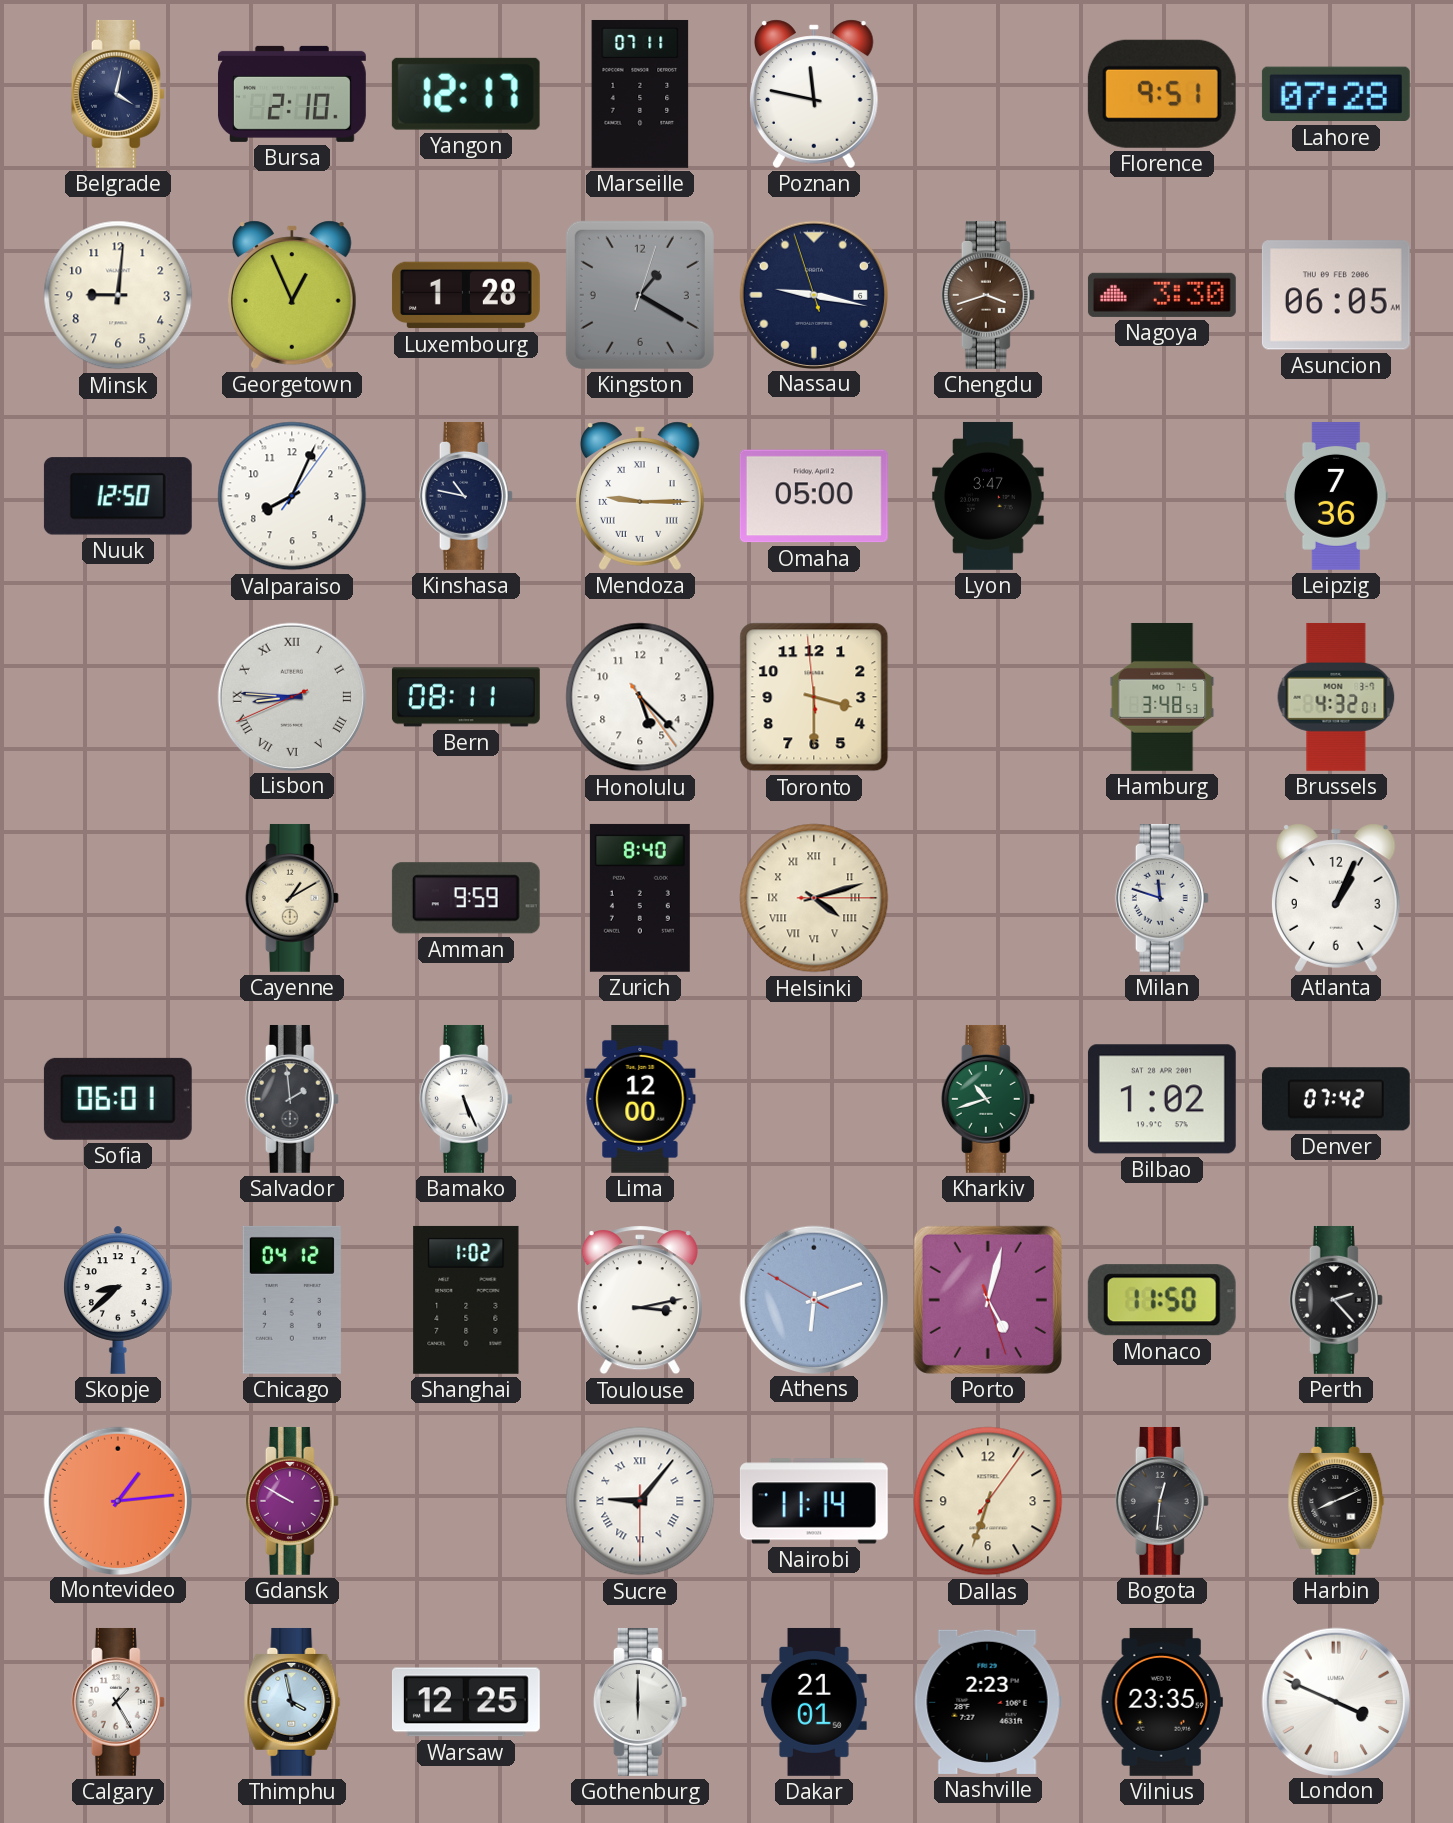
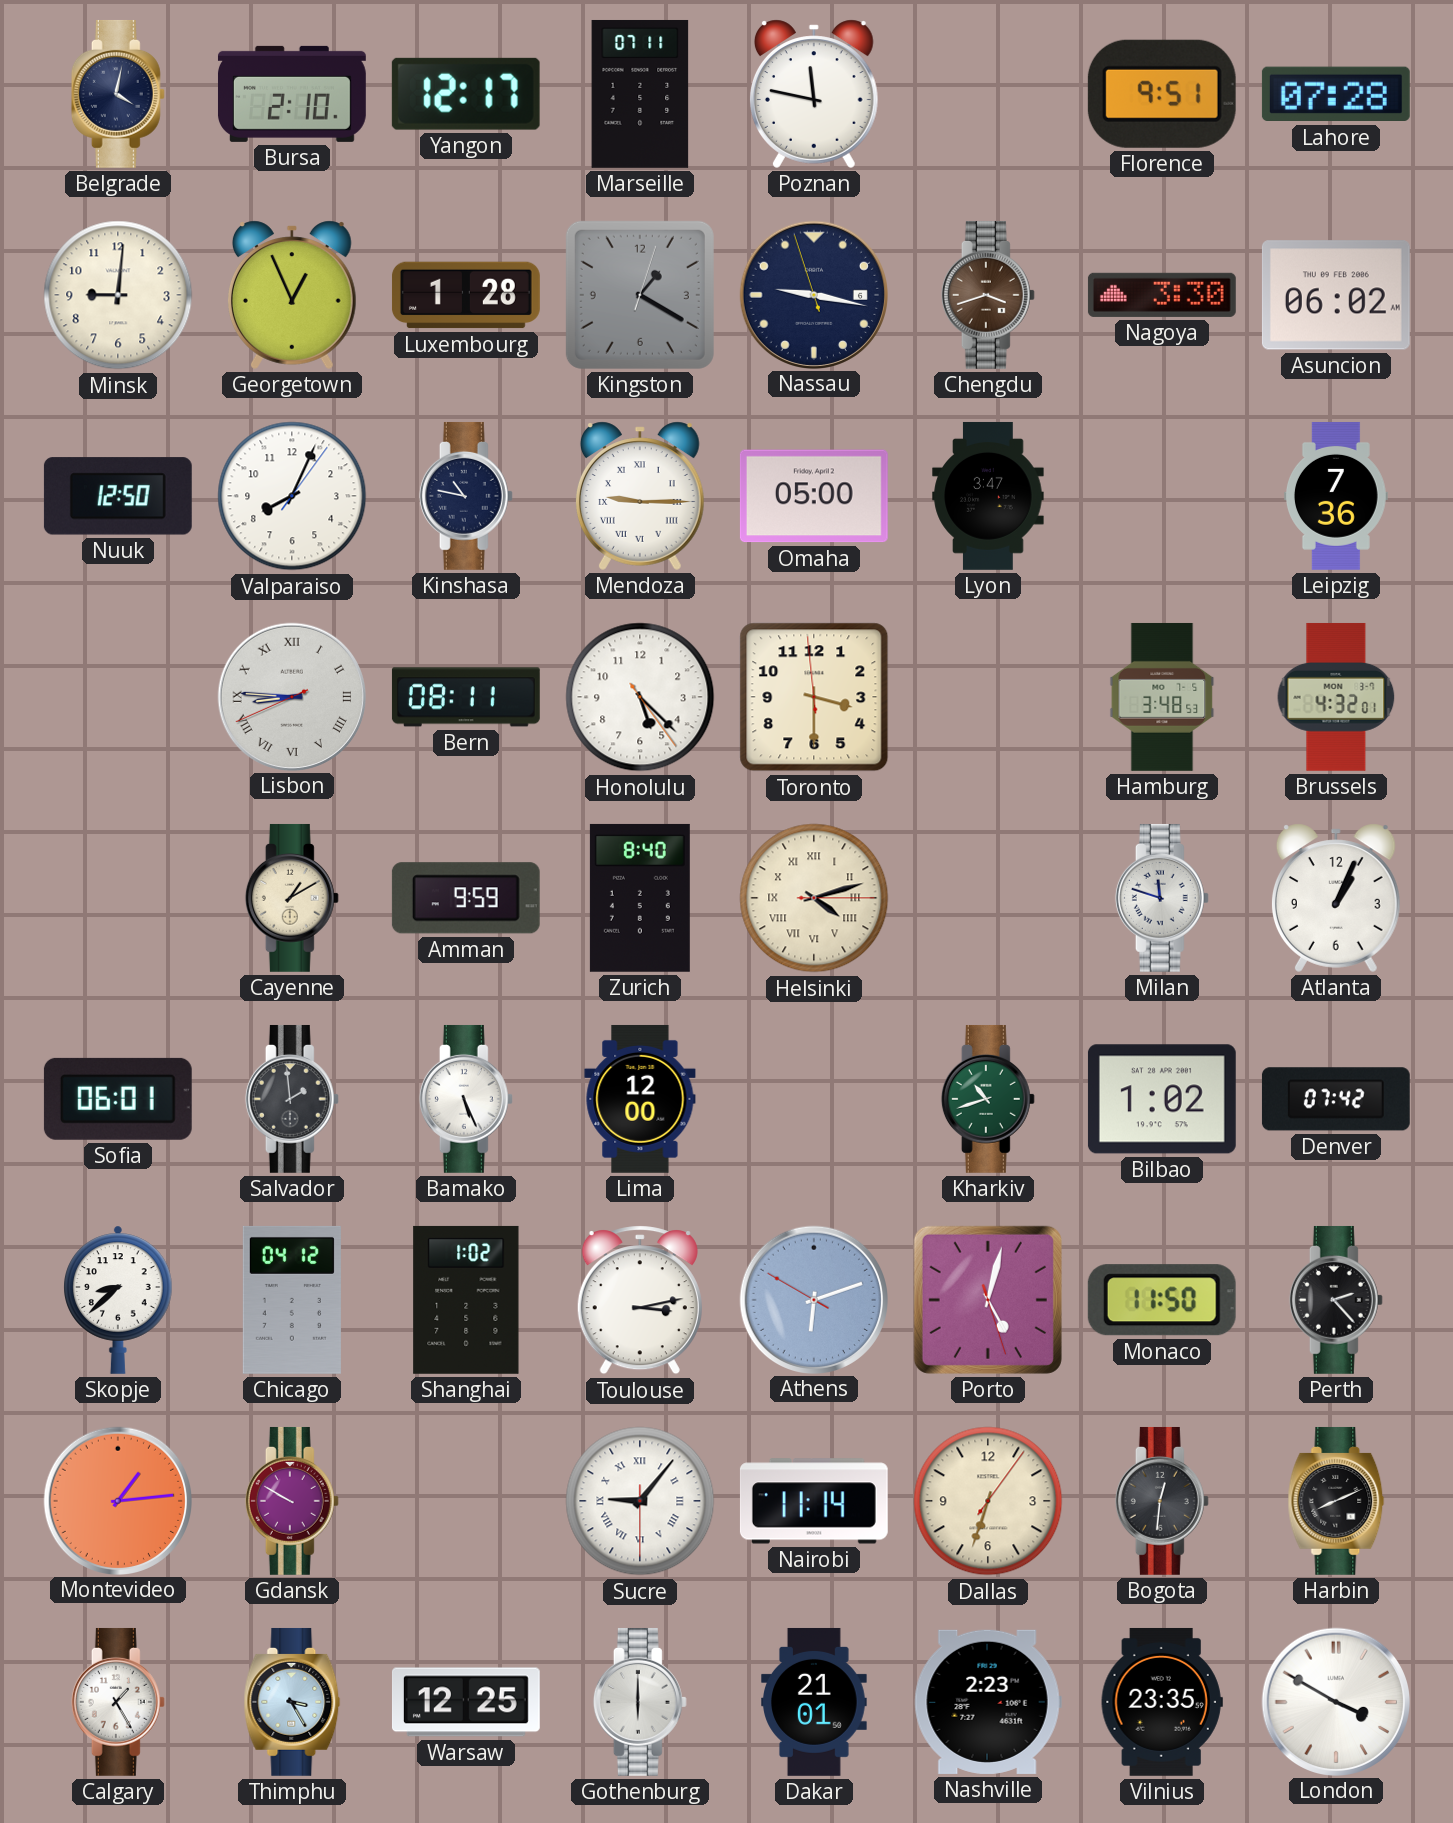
Asuncion: 06:05 -> 06:02
Thimphu: 3:58 -> 3:25
London: 3:49 -> 3:50
